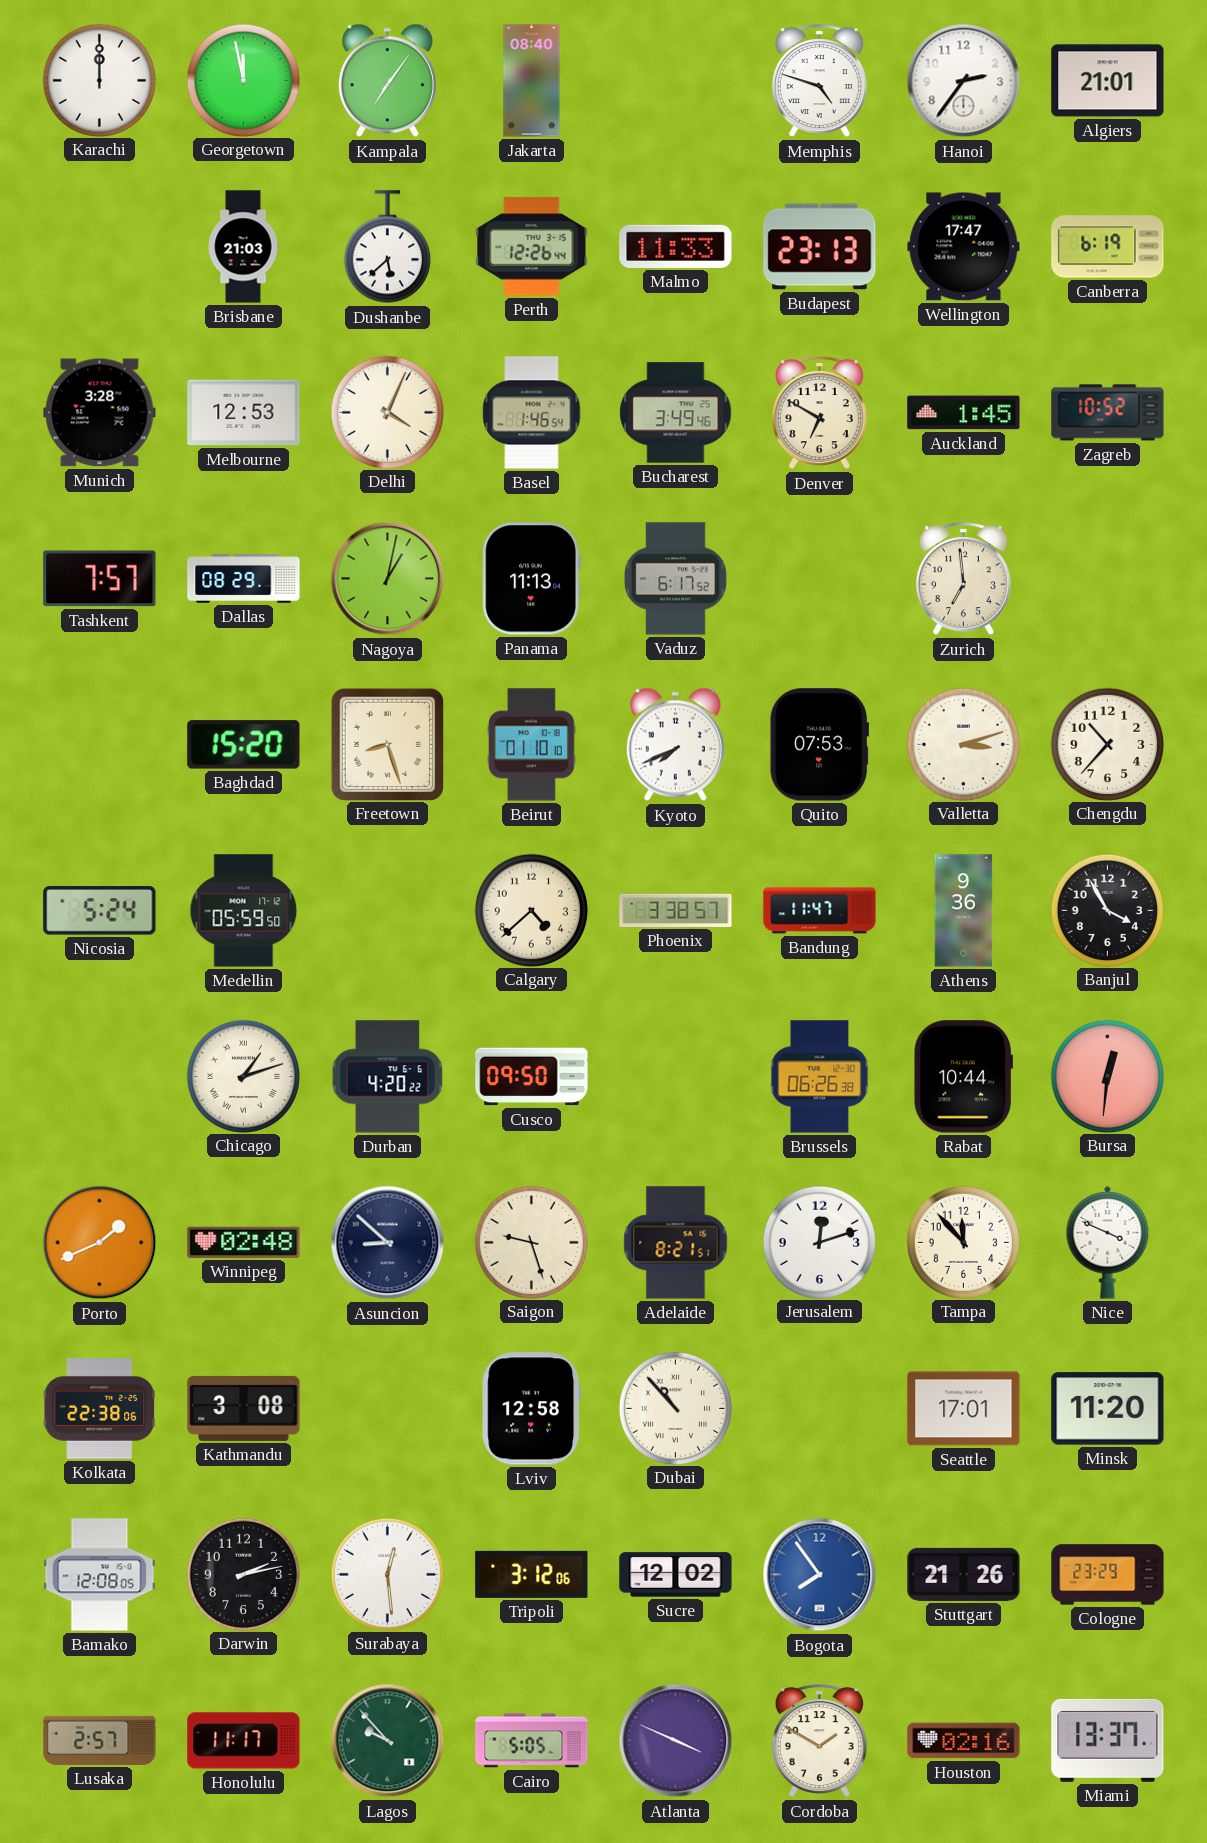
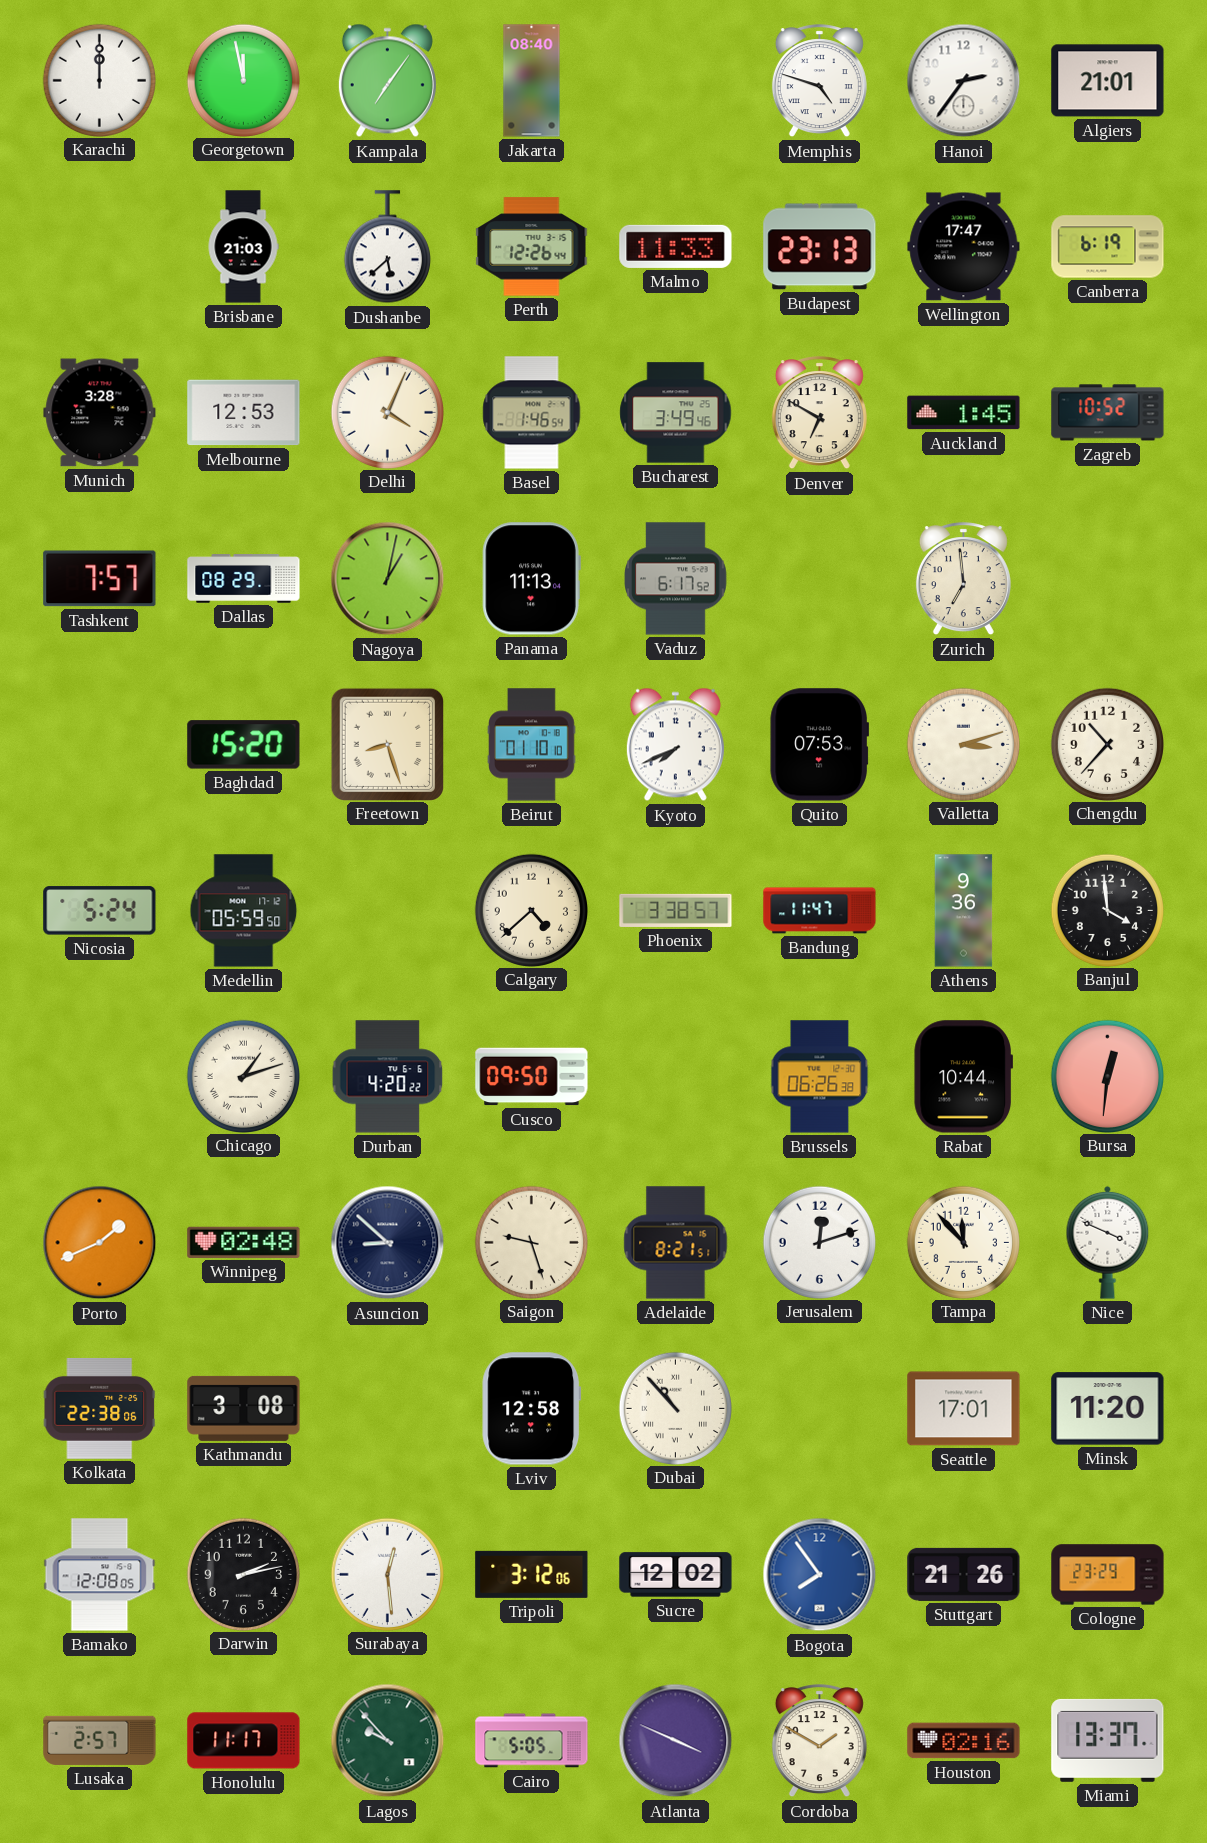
Banjul: 3:55 -> 3:59
